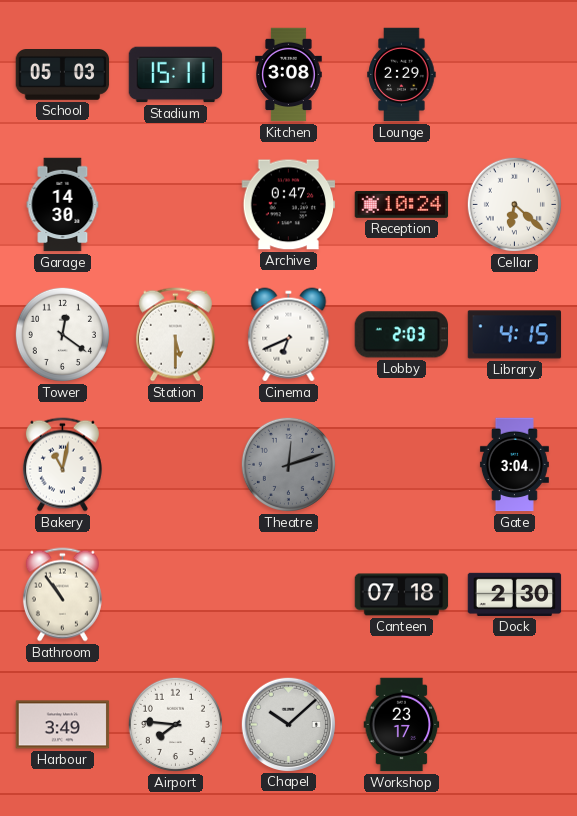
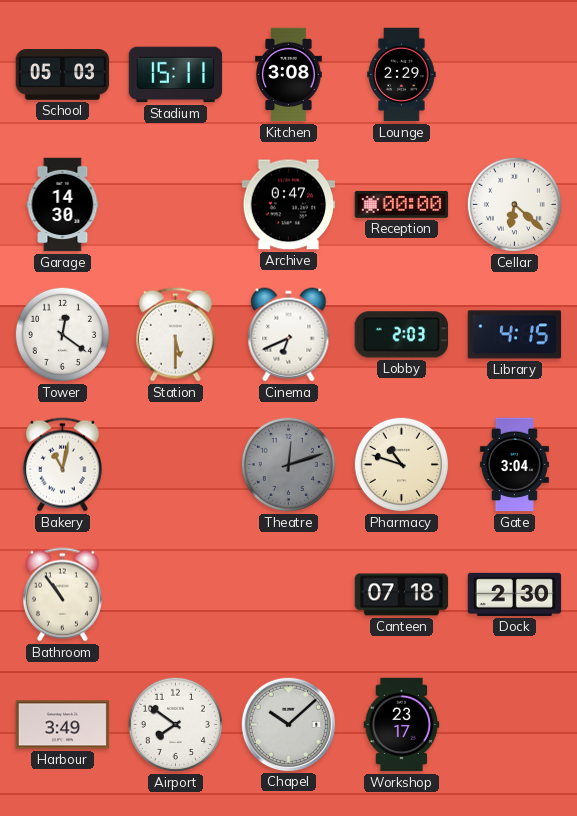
Reception: 10:24 -> 00:00
Pharmacy: none -> 10:48
Airport: 7:46 -> 7:51
